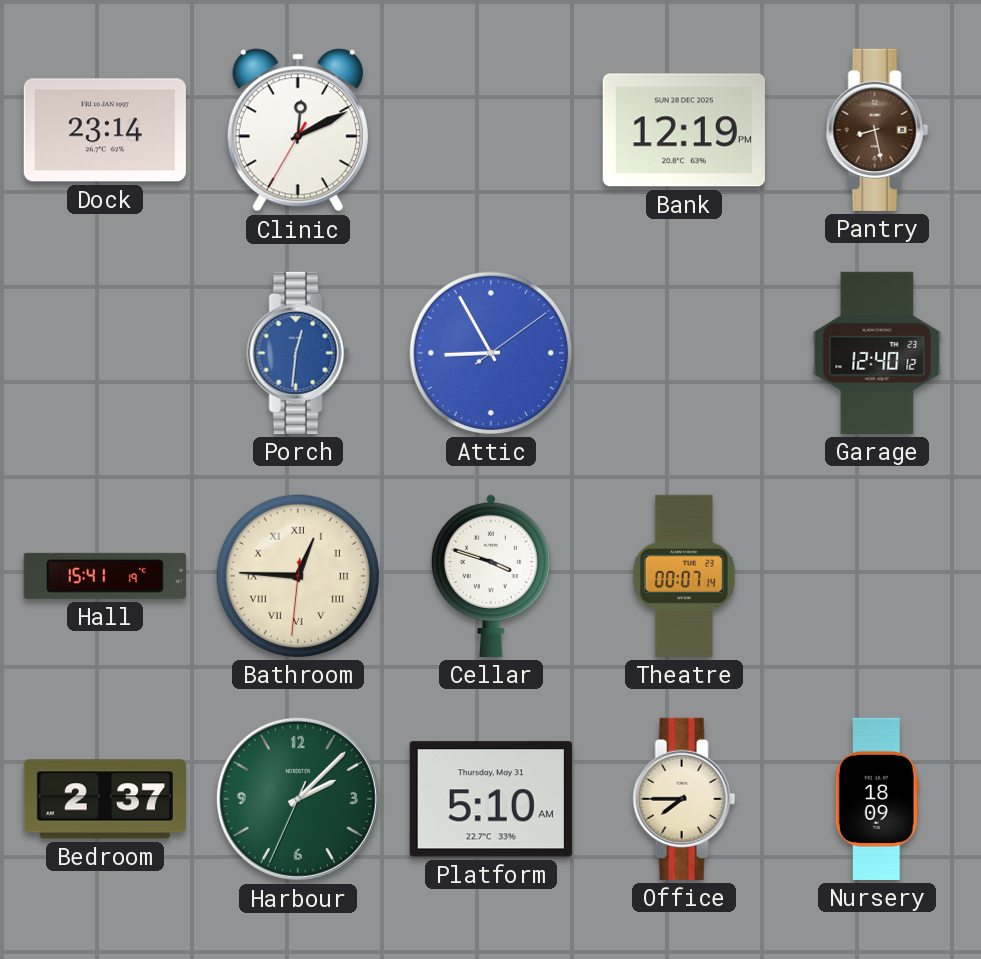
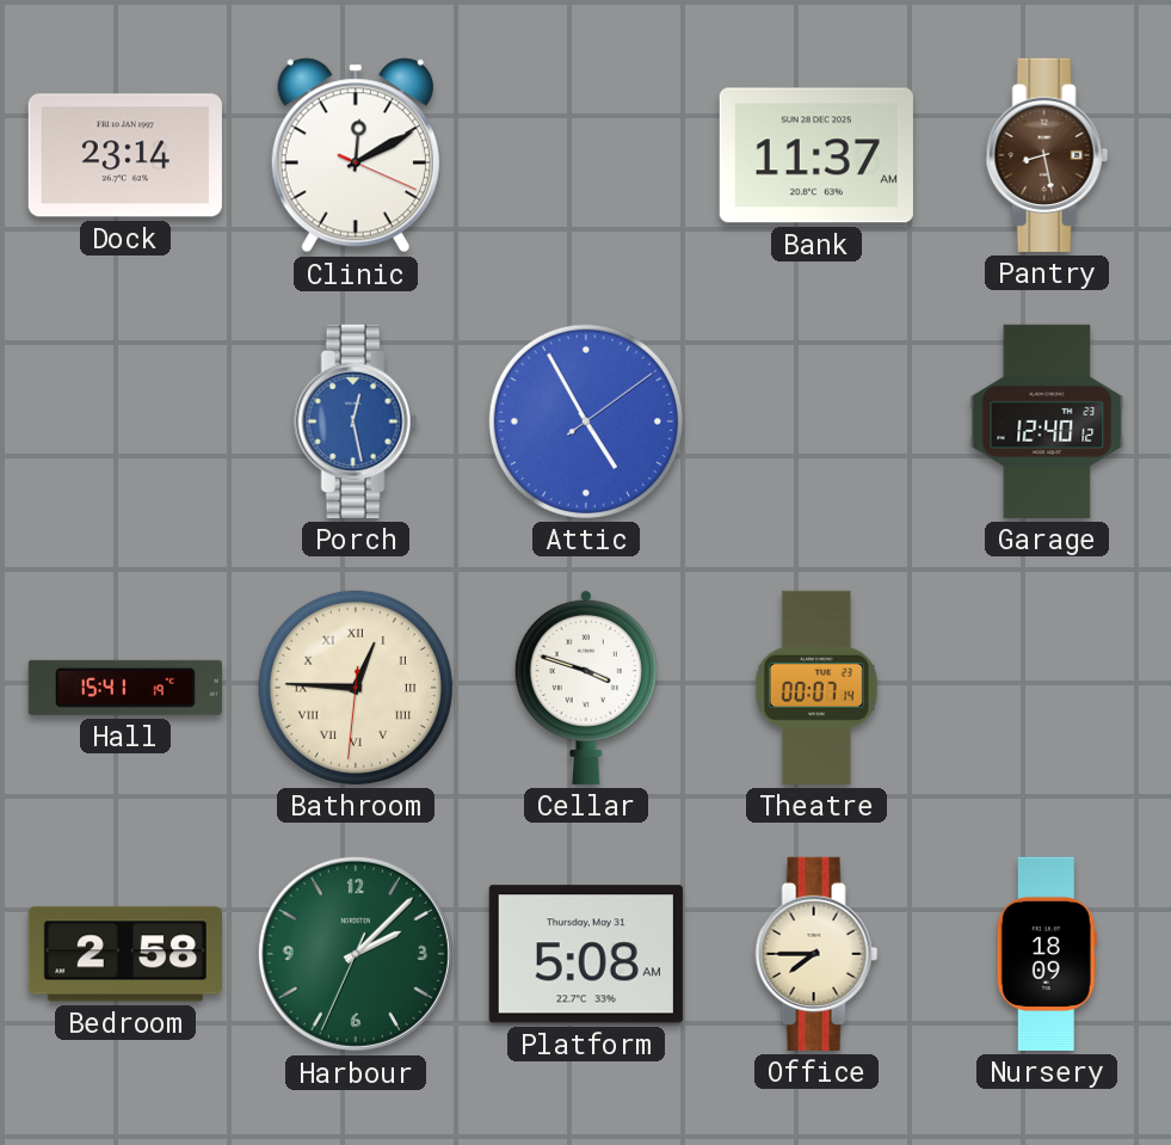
Clinic: 12:10:35 -> 12:10:19
Bank: 12:19 -> 11:37
Porch: 12:31 -> 12:28
Attic: 8:55 -> 4:55
Bedroom: 2:37 -> 2:58
Platform: 5:10 -> 5:08
